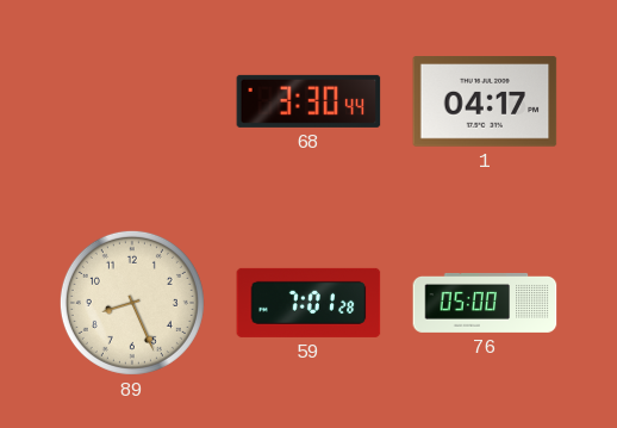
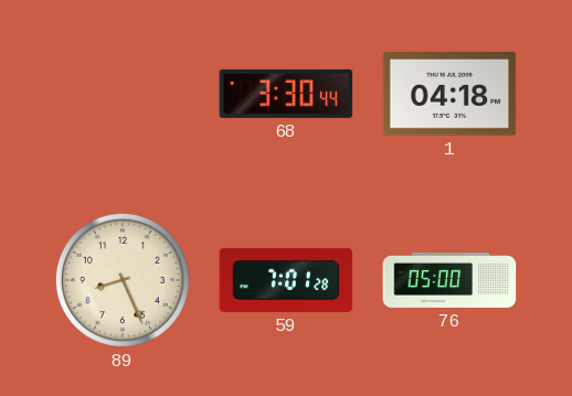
1: 04:17 -> 04:18
